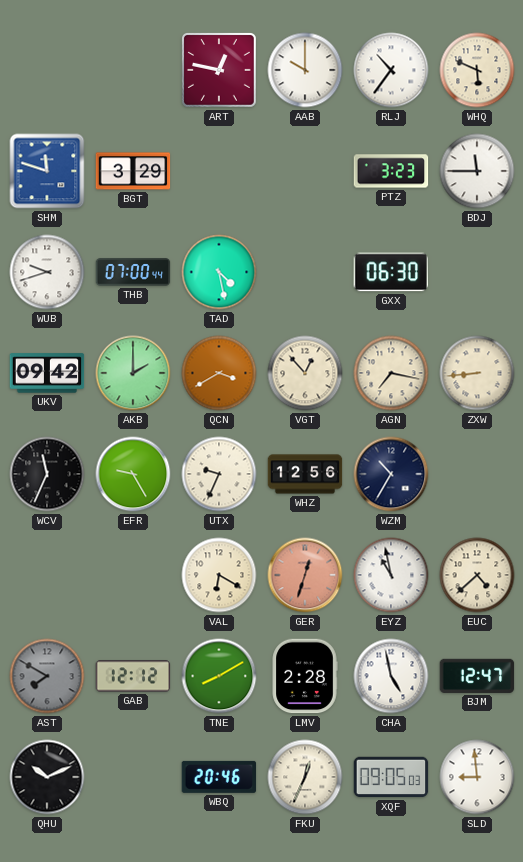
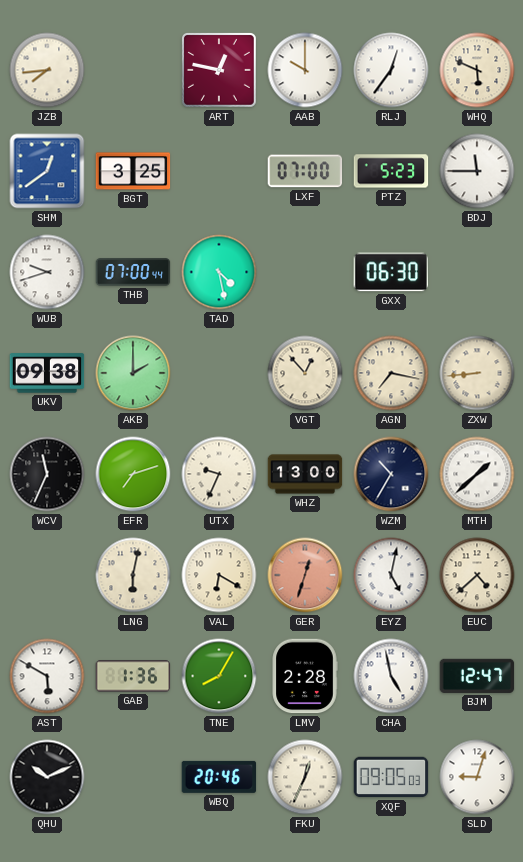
JZB: none -> 7:44
RLJ: 10:36 -> 12:36
SHM: 11:48 -> 12:39
BGT: 3:29 -> 3:25
LXF: none -> 07:00
PTZ: 3:23 -> 5:23
UKV: 09:42 -> 09:38
QCN: 3:40 -> none
EFR: 9:25 -> 7:12
WHZ: 12:56 -> 13:00
MTH: none -> 1:38
LNG: none -> 6:02
EYZ: 10:58 -> 5:02
AST: 7:50 -> 5:50
AST dial: grey -> white
GAB: 12:12 -> 1:36
TNE: 8:10 -> 8:05
SLD: 8:59 -> 9:03
